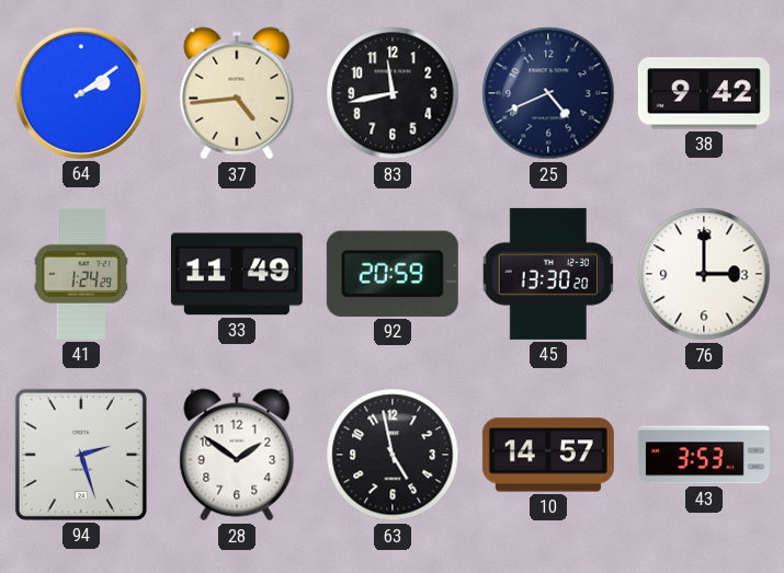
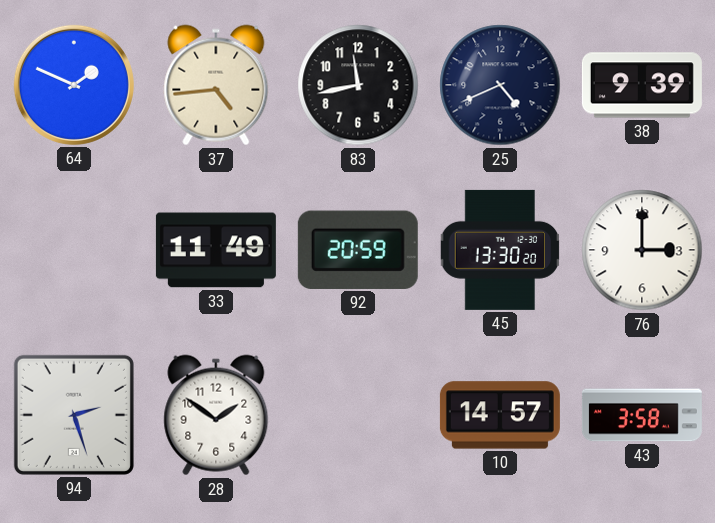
64: 2:09 -> 1:49
38: 9:42 -> 9:39
41: 1:24 -> none
63: 4:58 -> none
43: 3:53 -> 3:58
